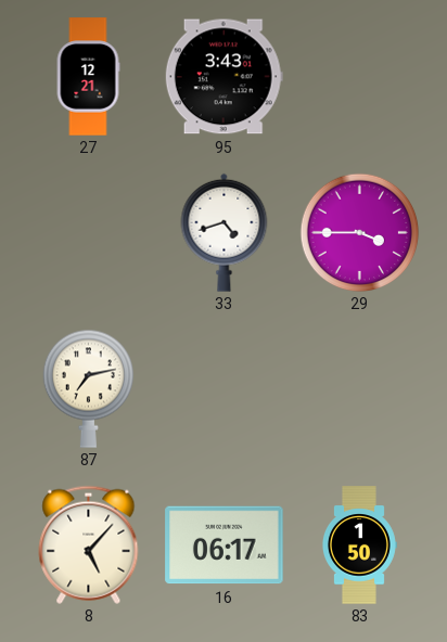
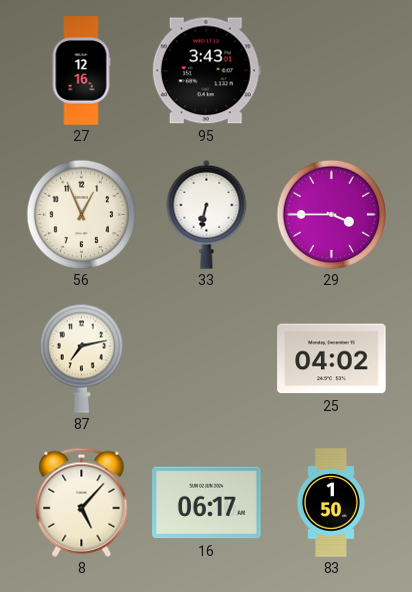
27: 12:21 -> 12:16
56: none -> 12:56
33: 4:42 -> 6:32
25: none -> 04:02
